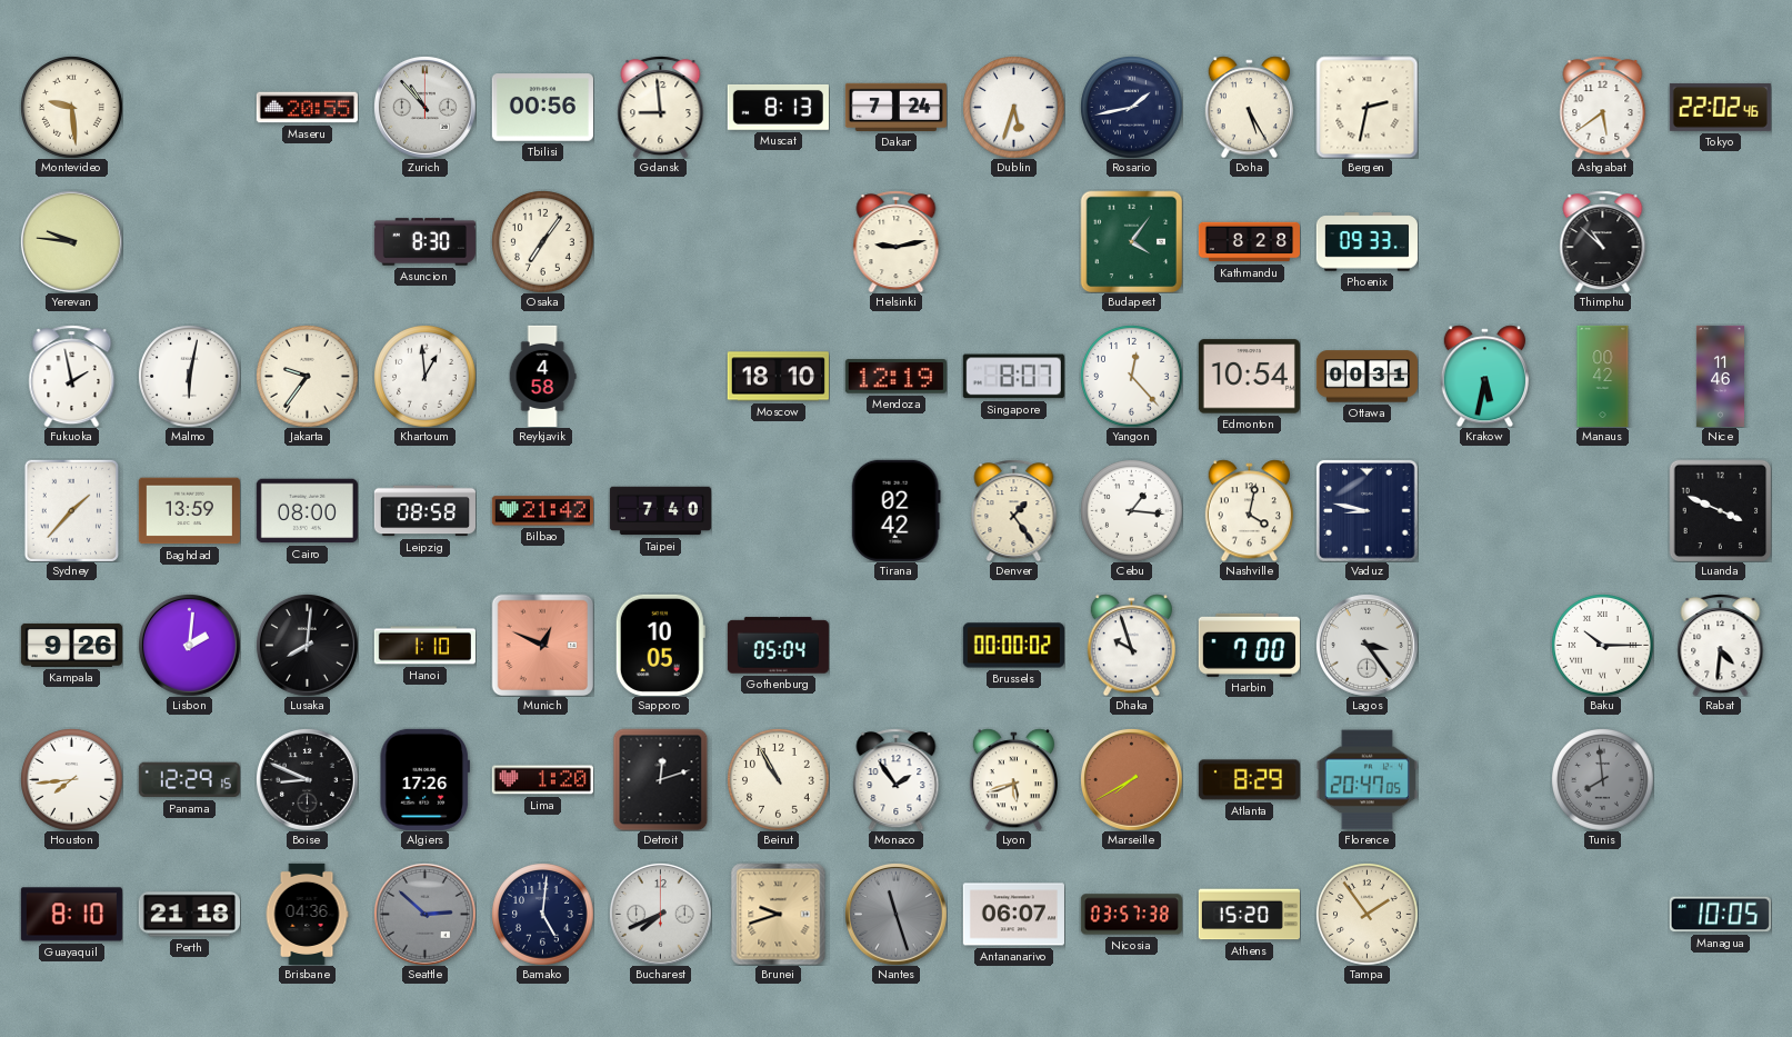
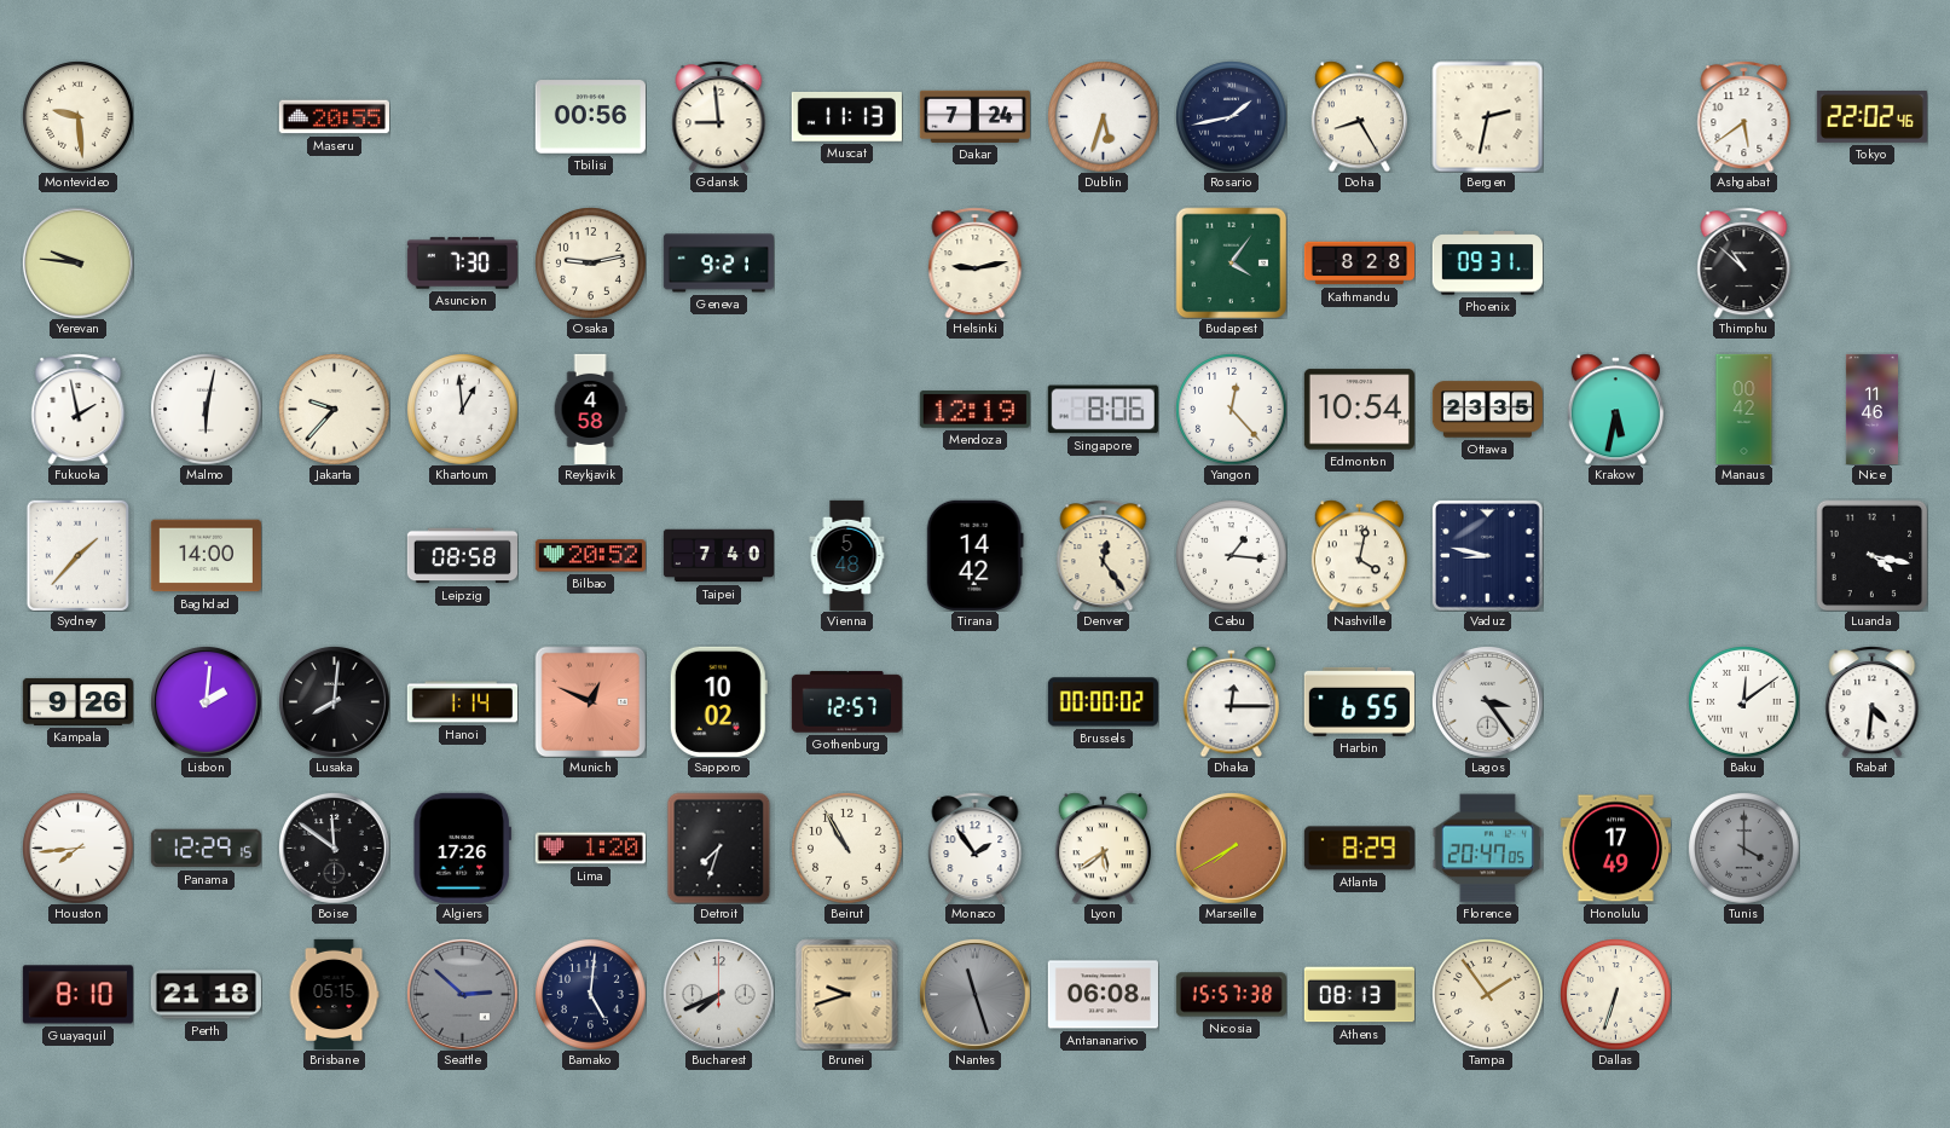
Zurich: 10:53 -> none
Muscat: 8:13 -> 11:13
Doha: 5:25 -> 8:25
Asuncion: 8:30 -> 7:30
Osaka: 7:06 -> 9:13
Geneva: none -> 9:21
Phoenix: 09:33 -> 09:31
Jakarta: 9:36 -> 9:37
Moscow: 18:10 -> none
Singapore: 8:07 -> 8:06
Ottawa: 00:31 -> 23:35
Baghdad: 13:59 -> 14:00
Cairo: 08:00 -> none
Bilbao: 21:42 -> 20:52
Vienna: none -> 5:48
Tirana: 02:42 -> 14:42
Denver: 1:24 -> 12:24
Luanda: 3:49 -> 4:17
Hanoi: 1:10 -> 1:14
Sapporo: 10:05 -> 10:02
Gothenburg: 05:04 -> 12:57
Dhaka: 9:57 -> 12:15
Harbin: 7:00 -> 6:55
Baku: 10:15 -> 12:09
Boise: 8:49 -> 11:51
Detroit: 12:12 -> 7:33
Lyon: 5:42 -> 5:39
Honolulu: none -> 17:49
Tunis: 7:59 -> 4:00
Brisbane: 04:36 -> 05:15
Antananarivo: 06:07 -> 06:08
Nicosia: 03:57 -> 15:57
Athens: 15:20 -> 08:13
Dallas: none -> 6:33
Managua: 10:05 -> none
